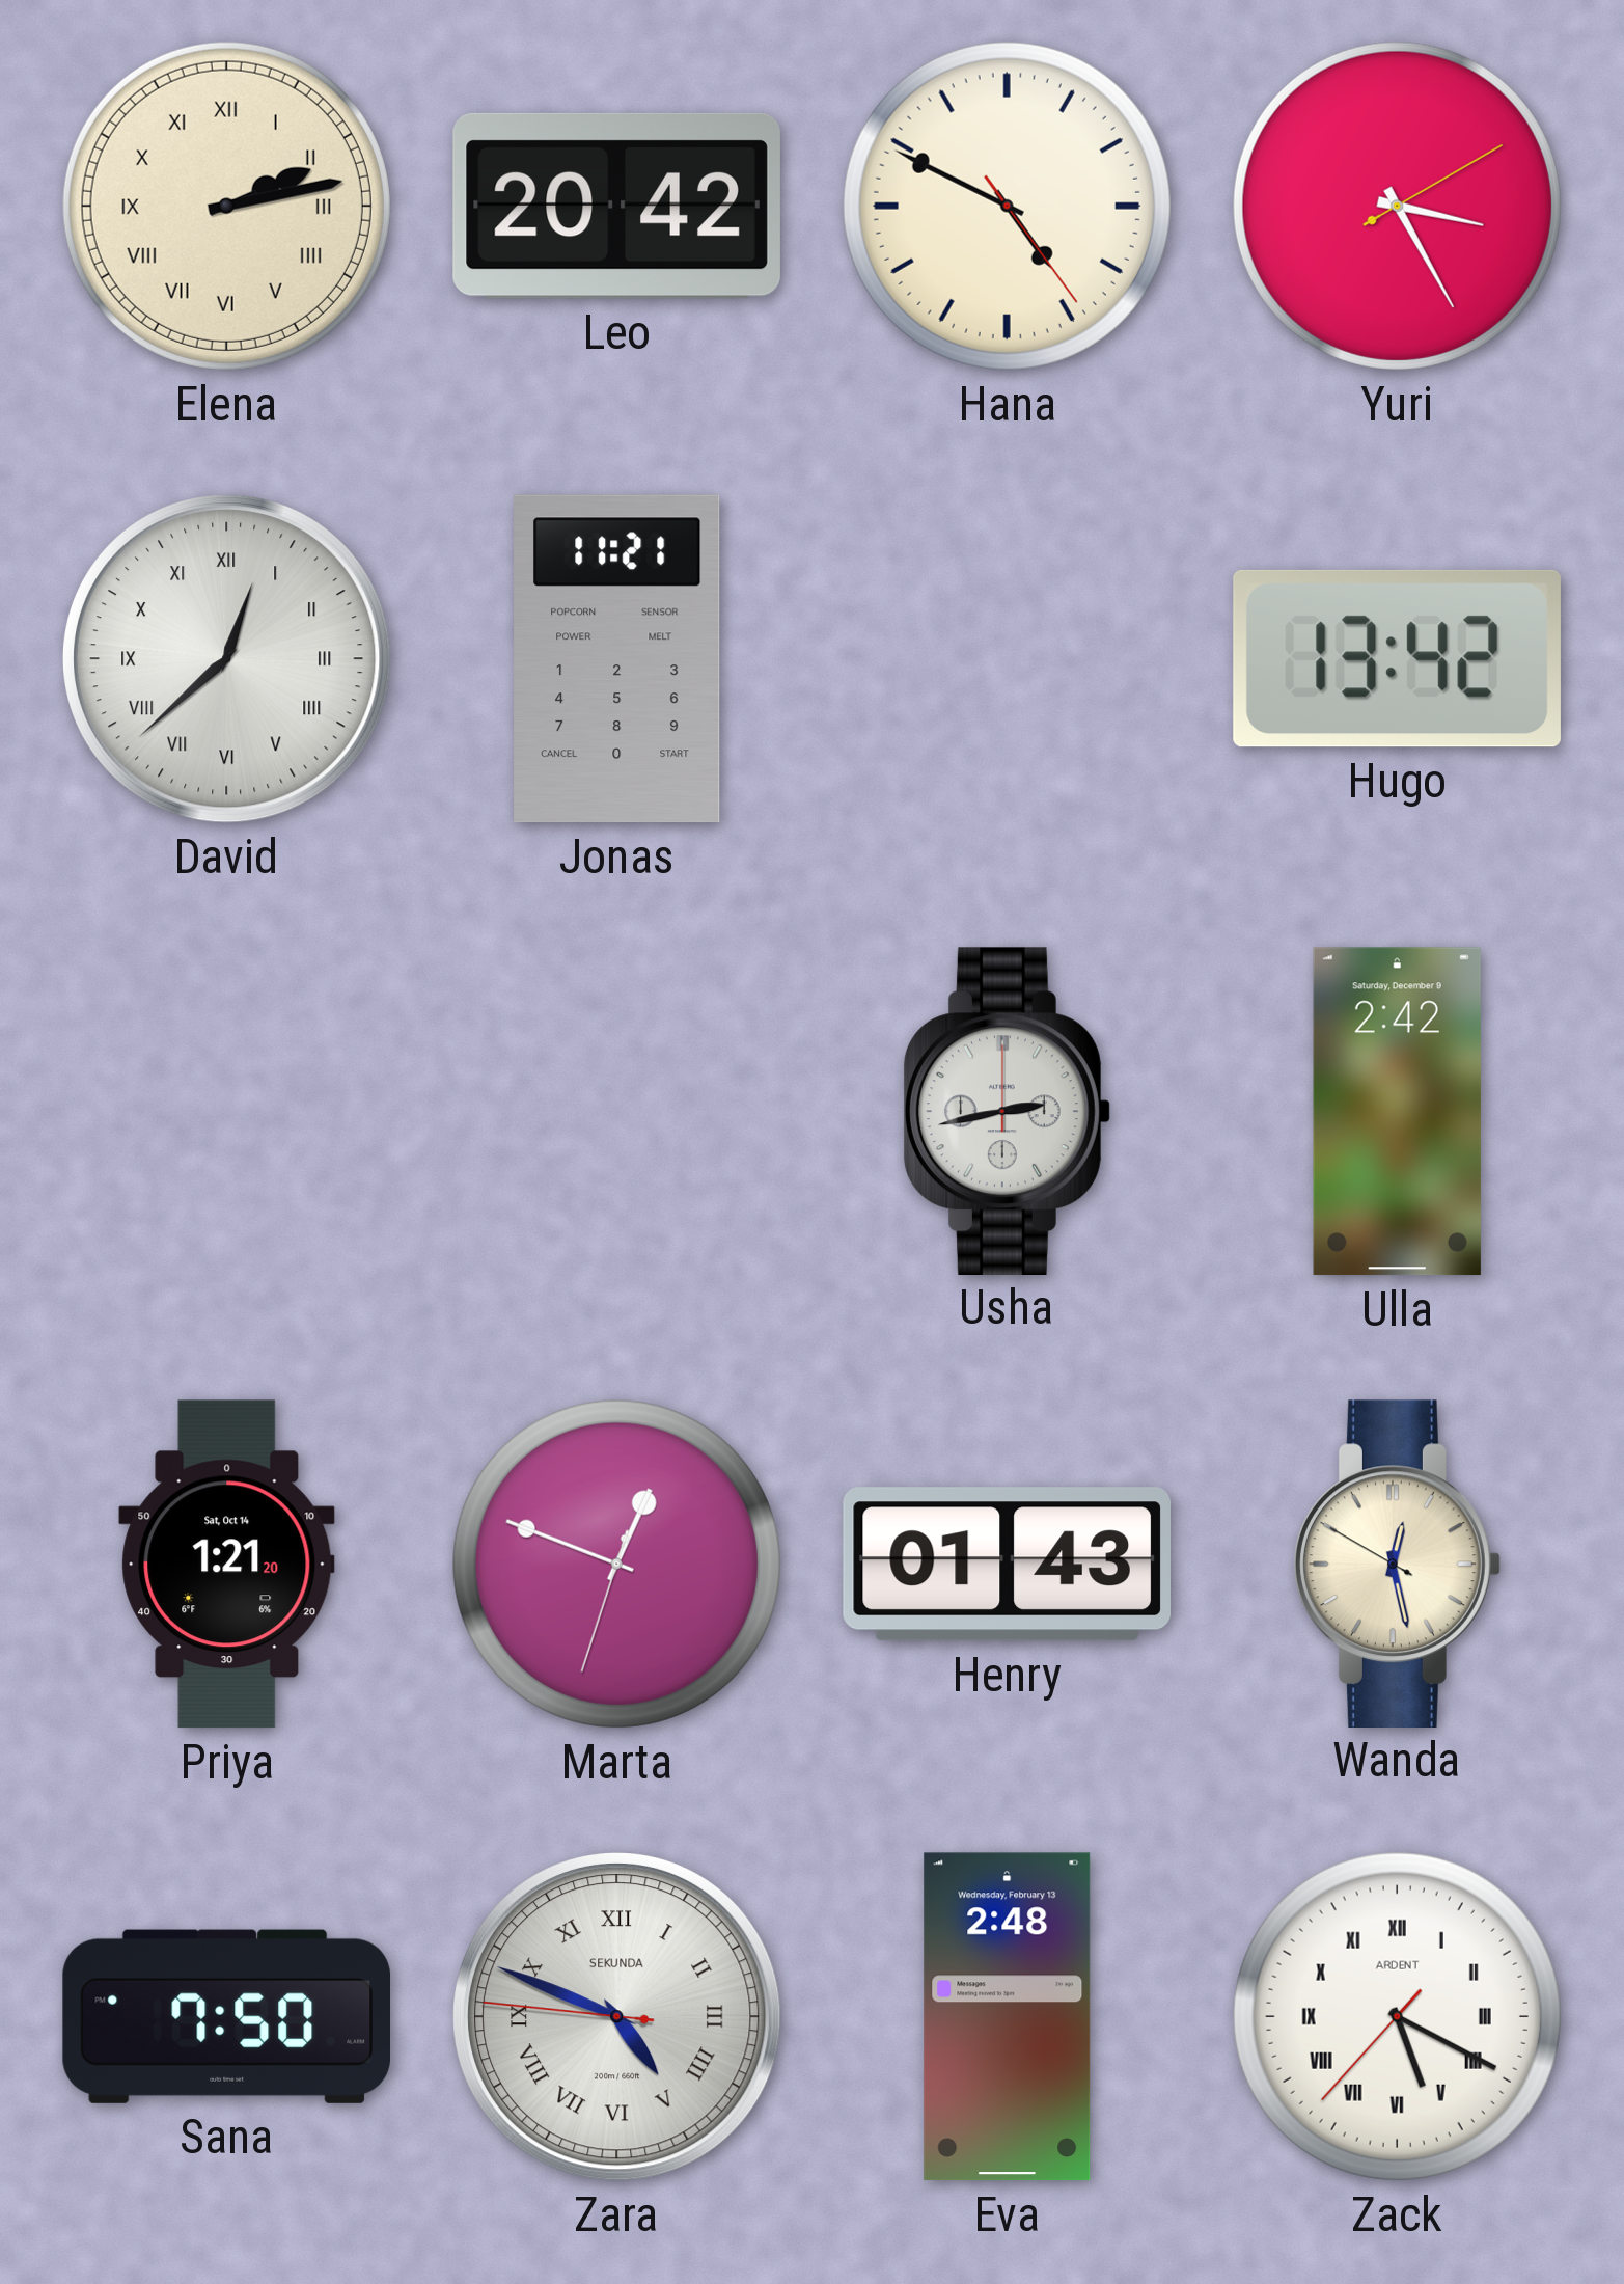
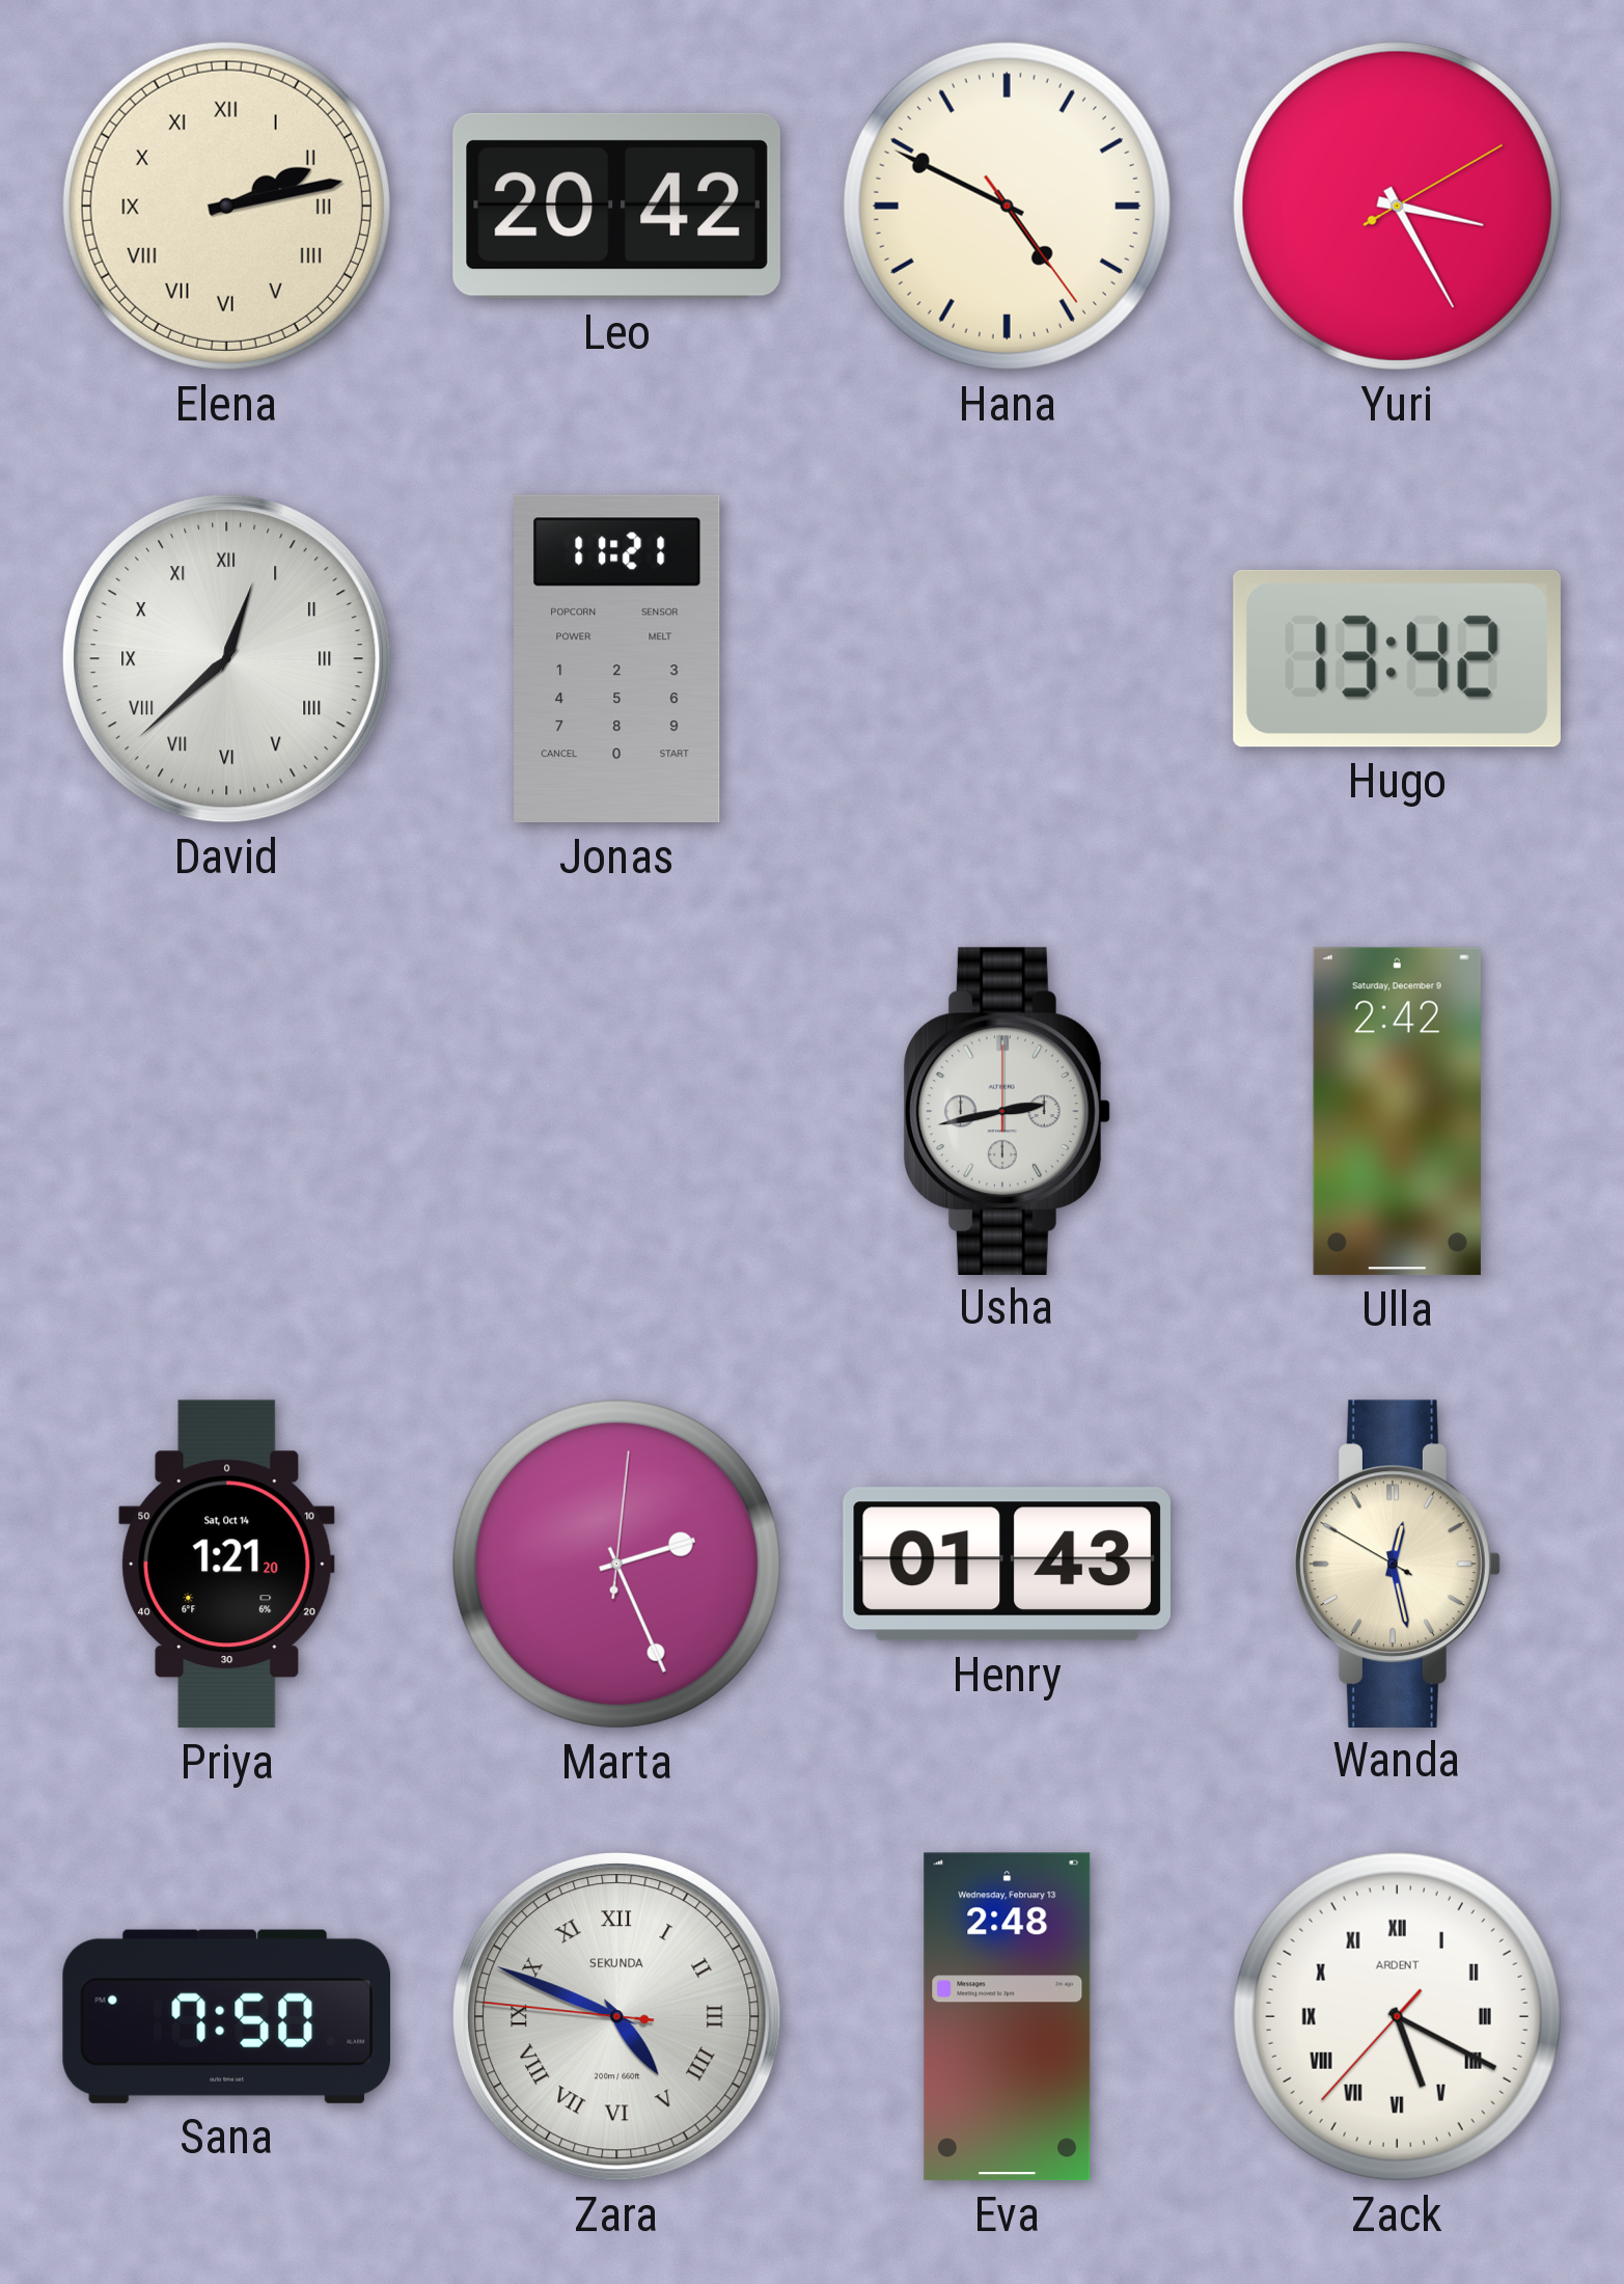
Marta: 12:48 -> 2:26
